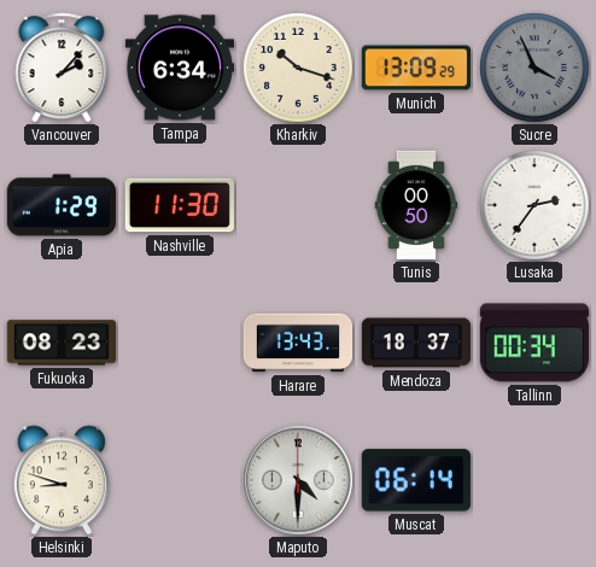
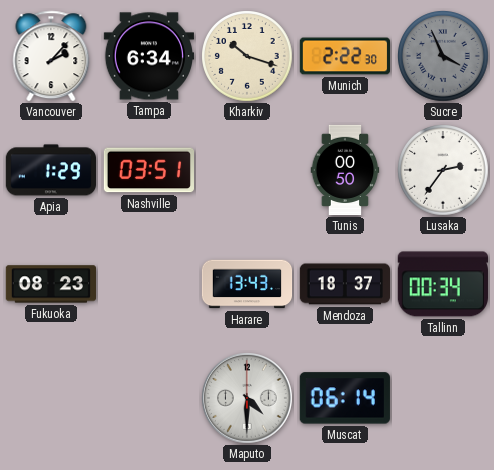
Munich: 13:09 -> 2:22
Nashville: 11:30 -> 03:51
Helsinki: 8:48 -> none
